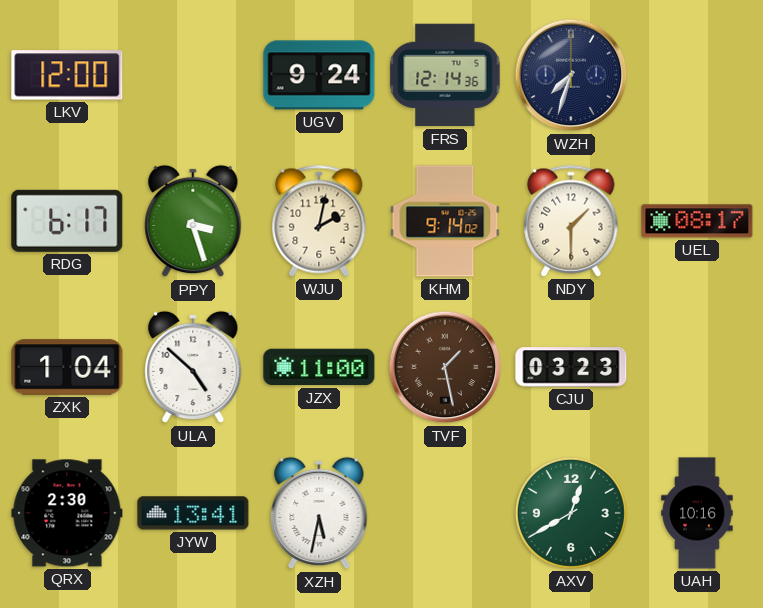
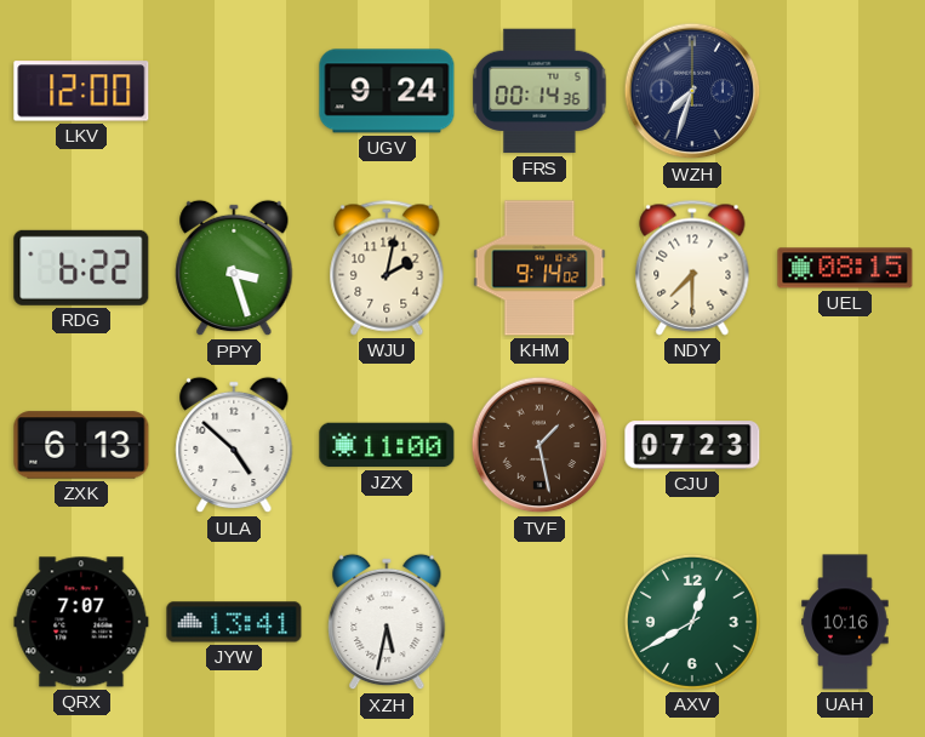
FRS: 12:14 -> 00:14
RDG: 6:17 -> 6:22
NDY: 1:30 -> 7:30
UEL: 08:17 -> 08:15
ZXK: 1:04 -> 6:13
CJU: 03:23 -> 07:23
QRX: 2:30 -> 7:07
